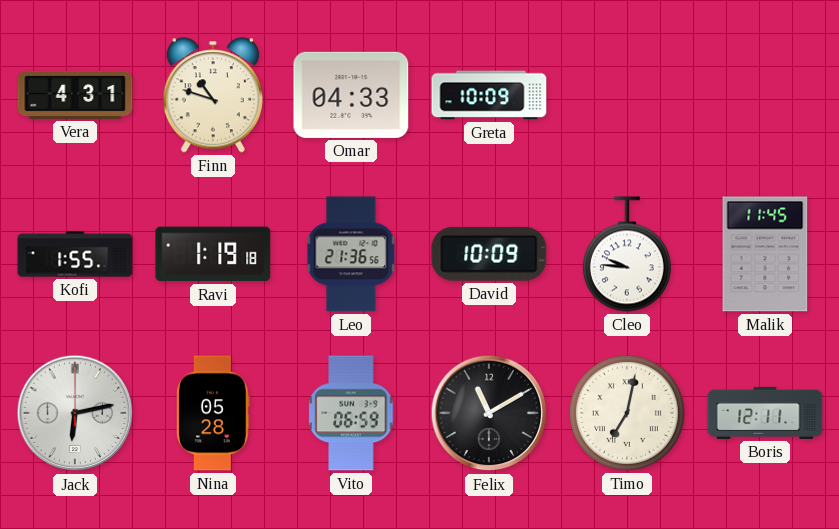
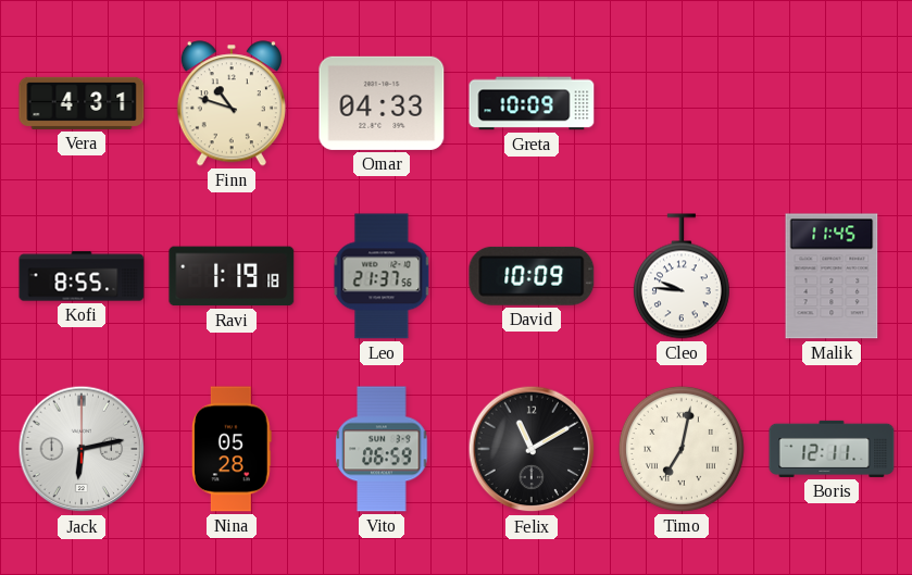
Kofi: 1:55 -> 8:55
Leo: 21:36 -> 21:37
